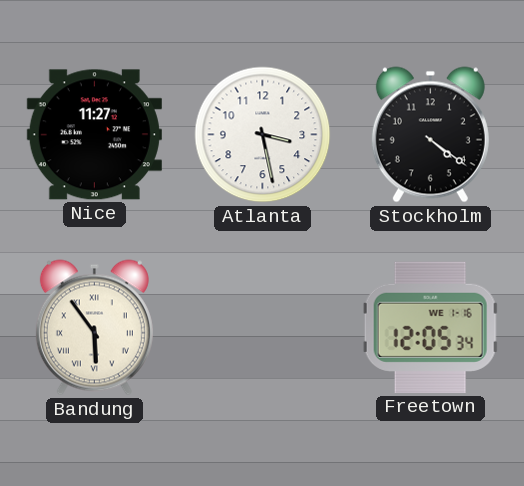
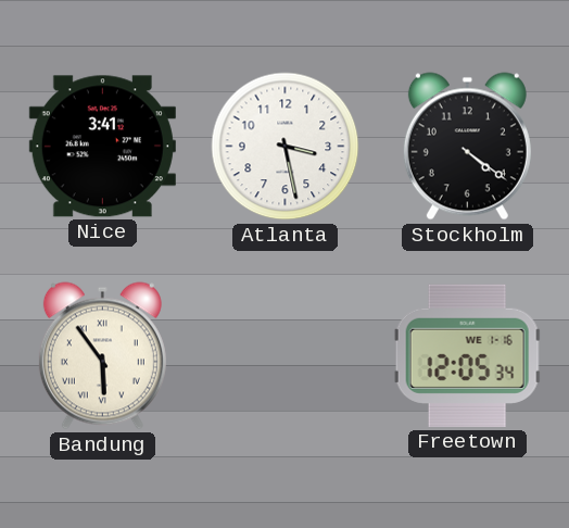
Nice: 11:27 -> 3:41
